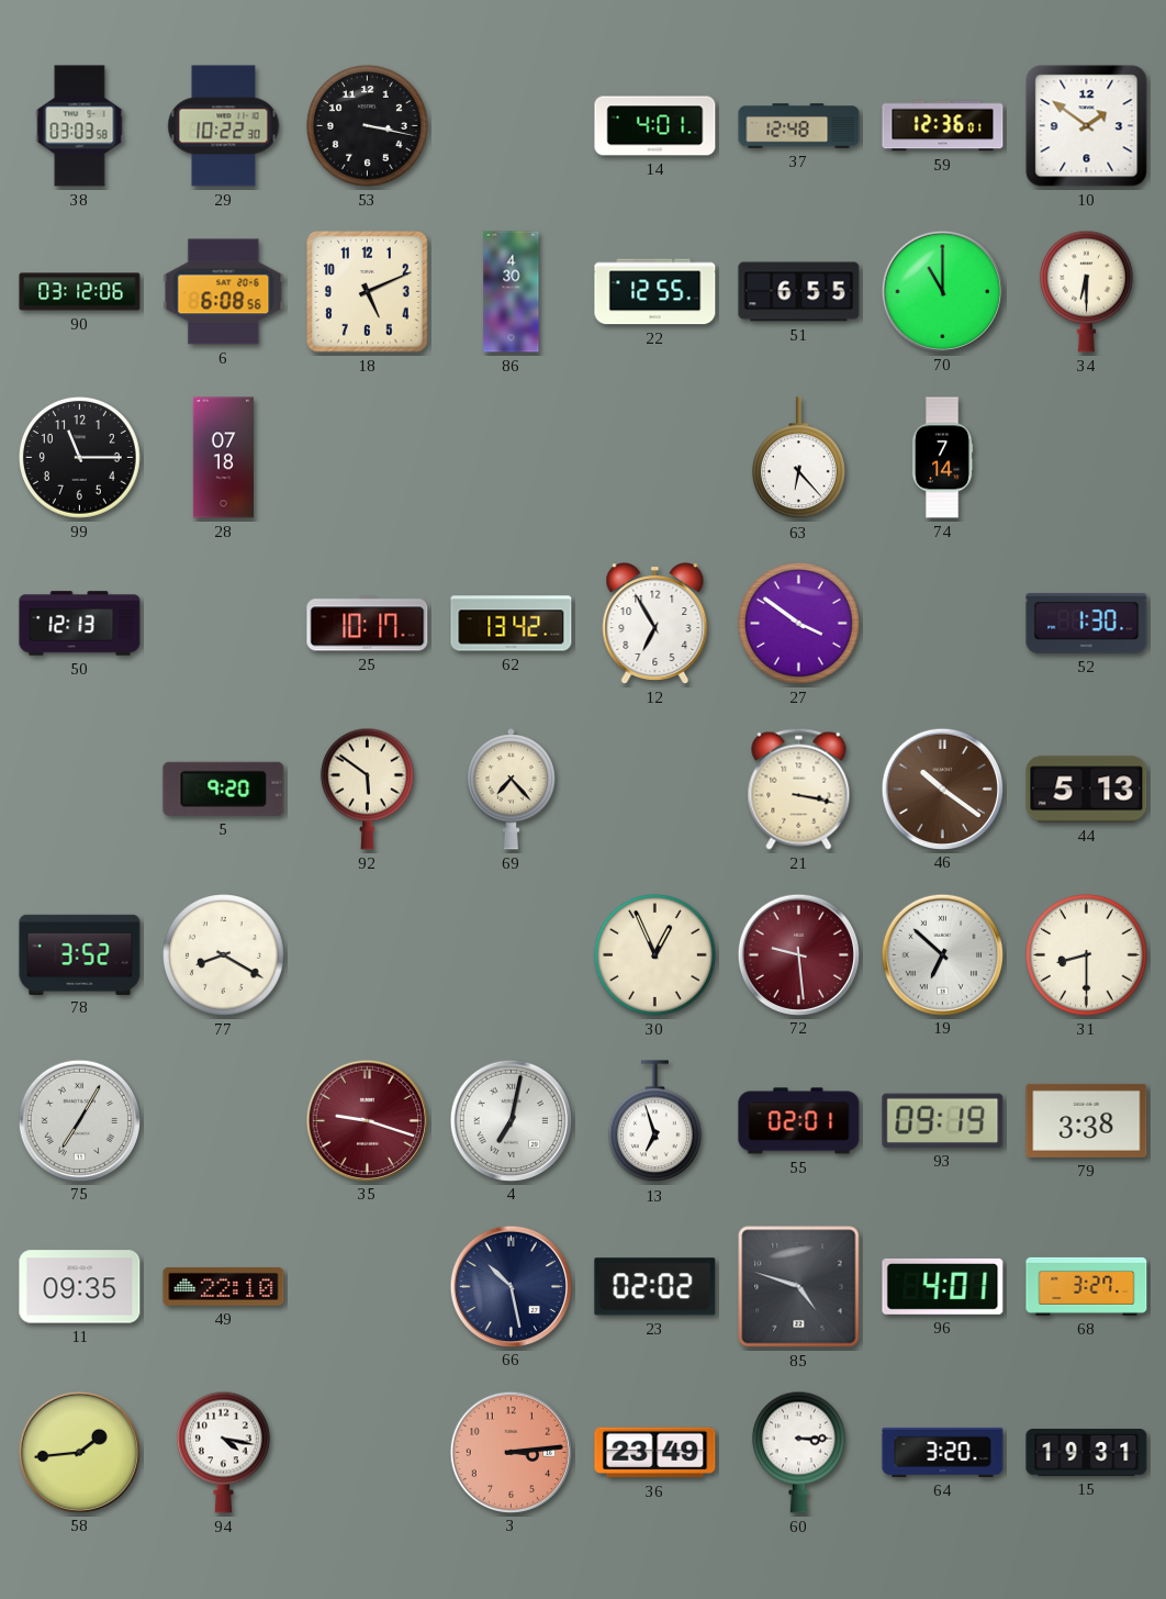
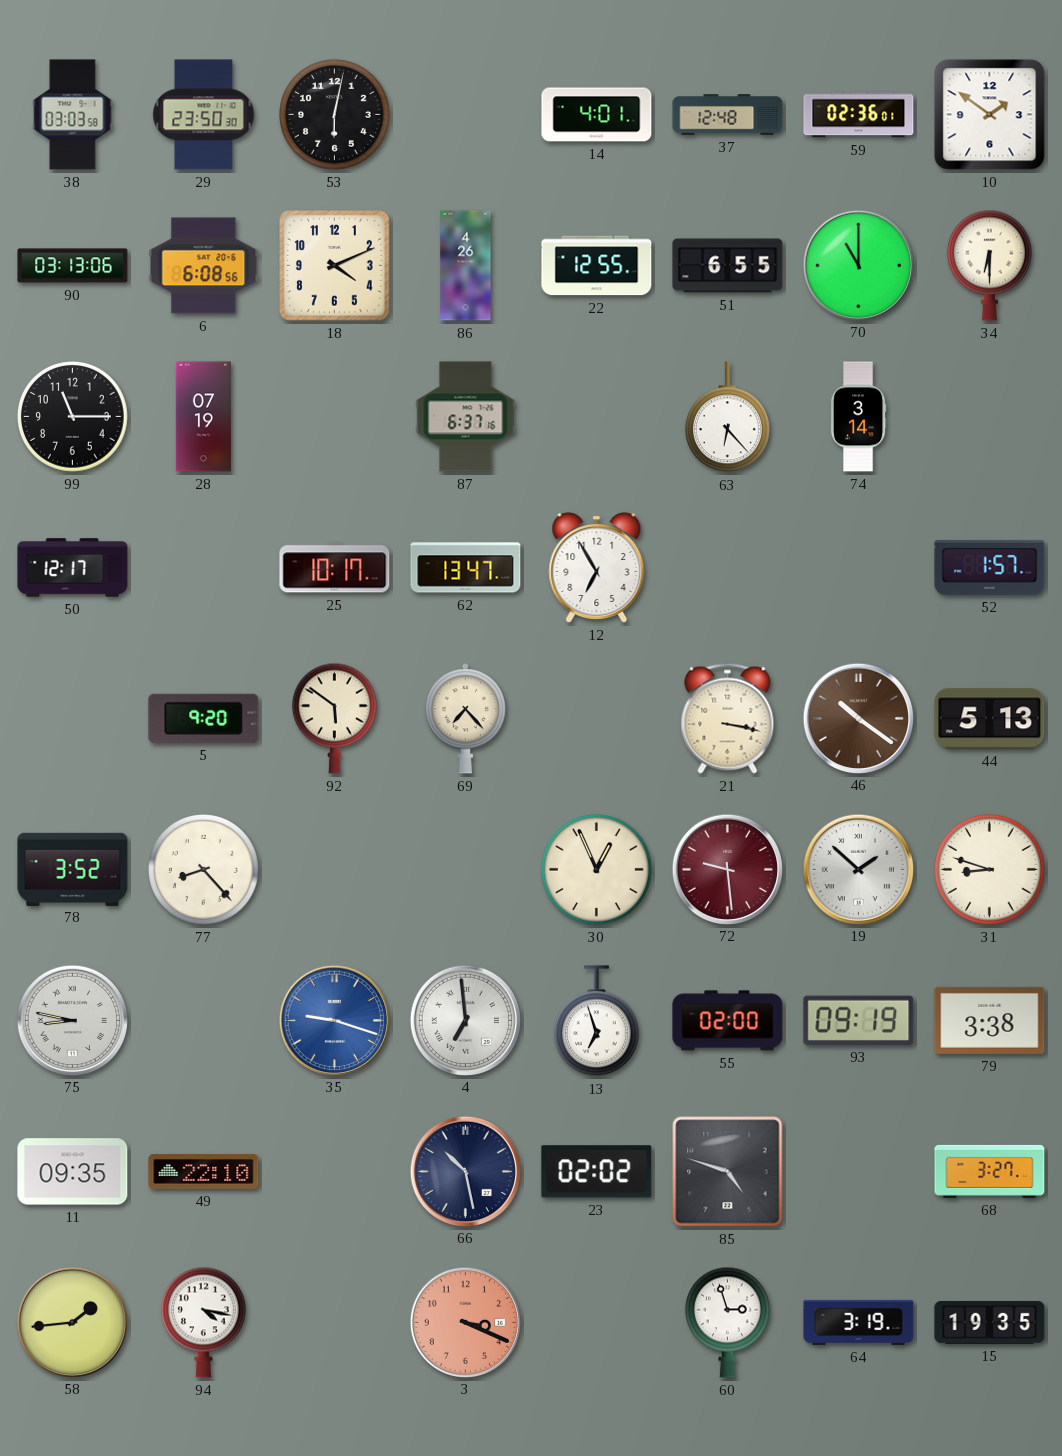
29: 10:22 -> 23:50
53: 3:17 -> 6:02
59: 12:36 -> 02:36
90: 03:12 -> 03:13
18: 5:11 -> 4:11
86: 4:30 -> 4:26
28: 07:18 -> 07:19
87: none -> 6:37
74: 7:14 -> 3:14
50: 12:13 -> 12:17
62: 13:42 -> 13:47
27: 3:51 -> none
52: 1:30 -> 1:57
77: 8:20 -> 8:23
19: 6:52 -> 1:52
31: 8:30 -> 8:48
75: 7:05 -> 8:47
35 dial: burgundy -> blue
4: 7:02 -> 6:59
55: 02:01 -> 02:00
96: 4:01 -> none
3: 3:14 -> 3:19
36: 23:49 -> none
60: 3:15 -> 2:57
64: 3:20 -> 3:19
15: 19:31 -> 19:35
